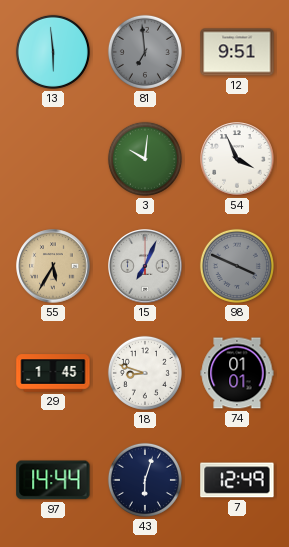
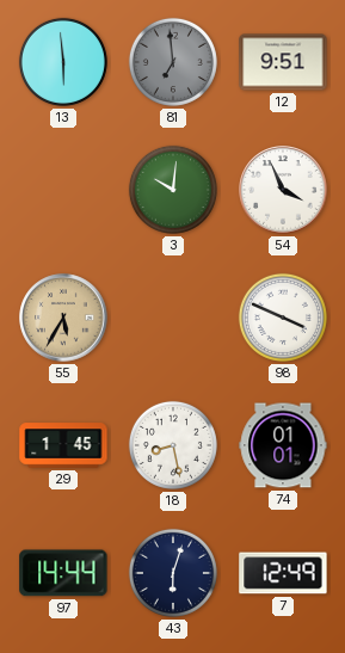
15: 7:04 -> none
98 dial: grey -> white
18: 8:48 -> 8:28
